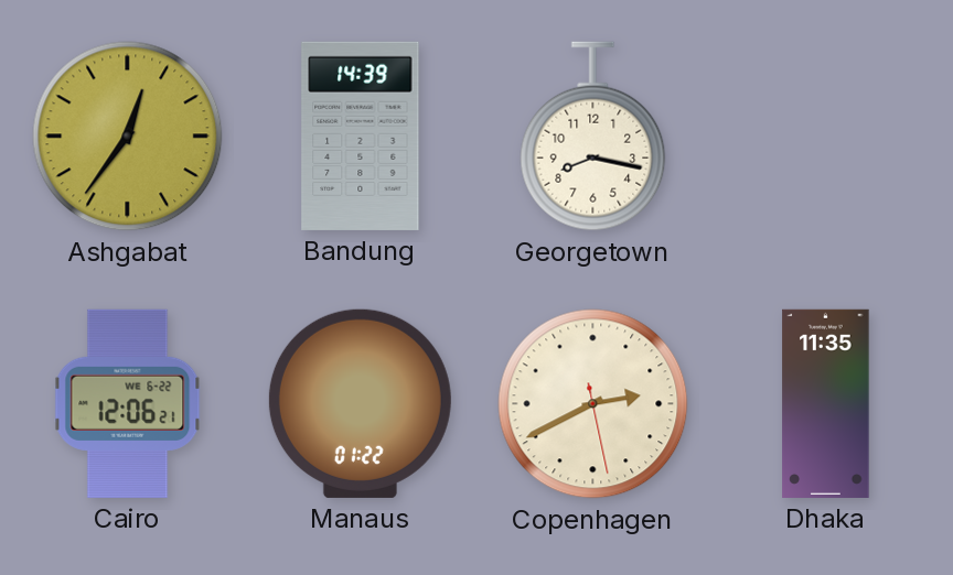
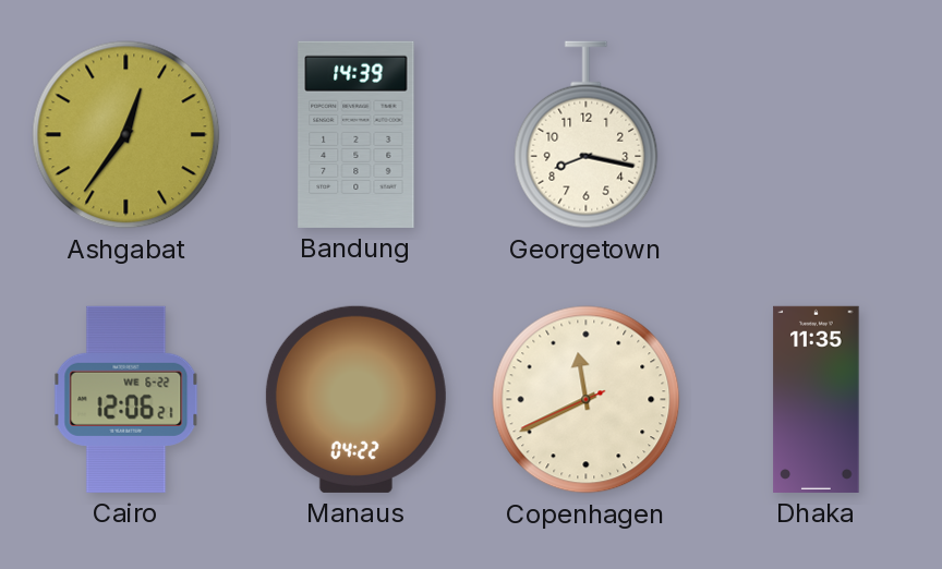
Manaus: 01:22 -> 04:22
Copenhagen: 2:40 -> 11:40
